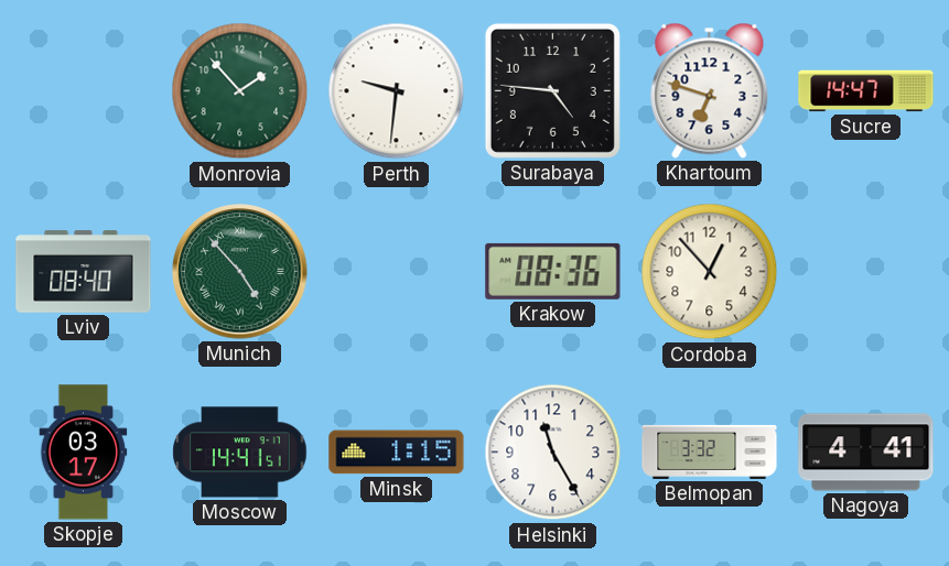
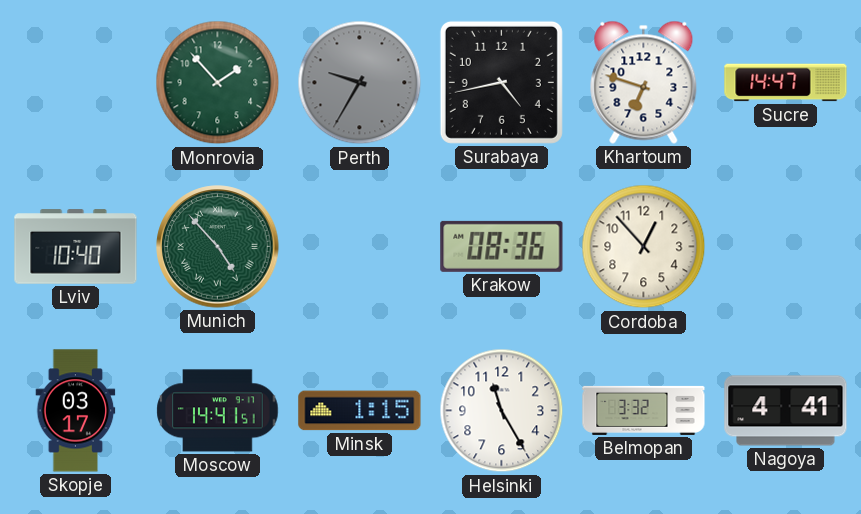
Perth: 9:31 -> 9:35
Perth dial: white -> grey
Surabaya: 4:46 -> 4:43
Lviv: 08:40 -> 10:40
